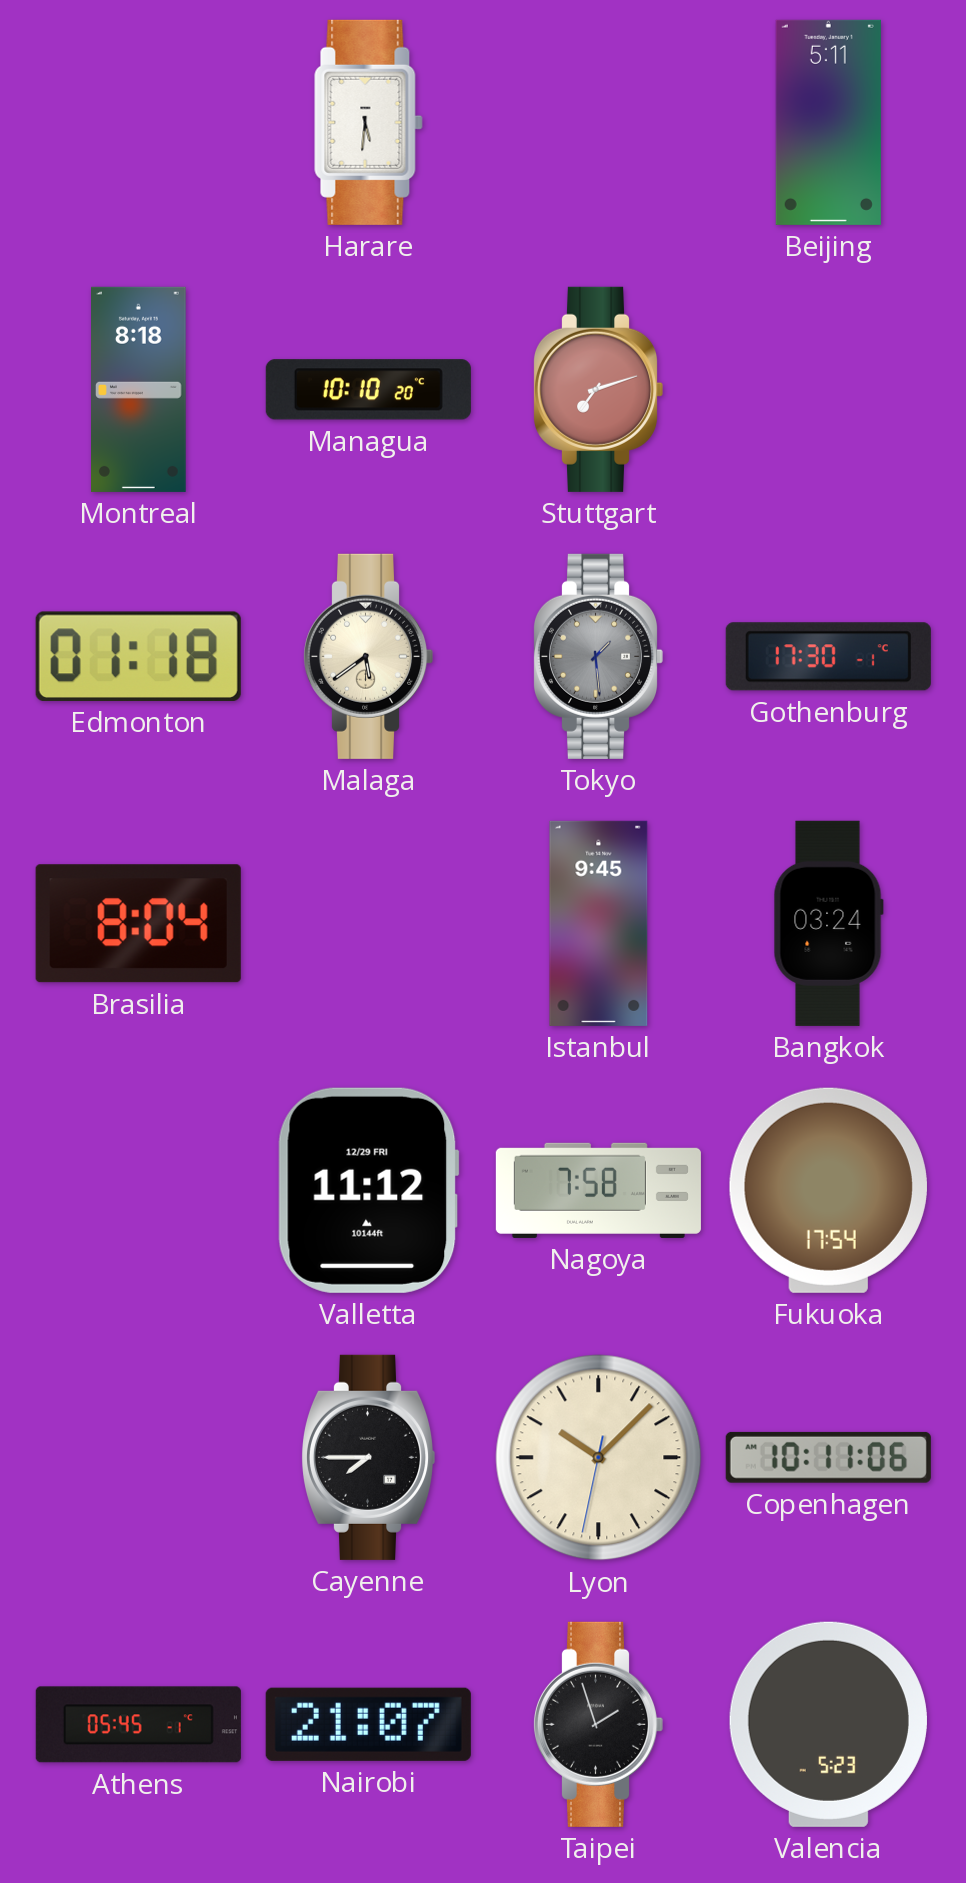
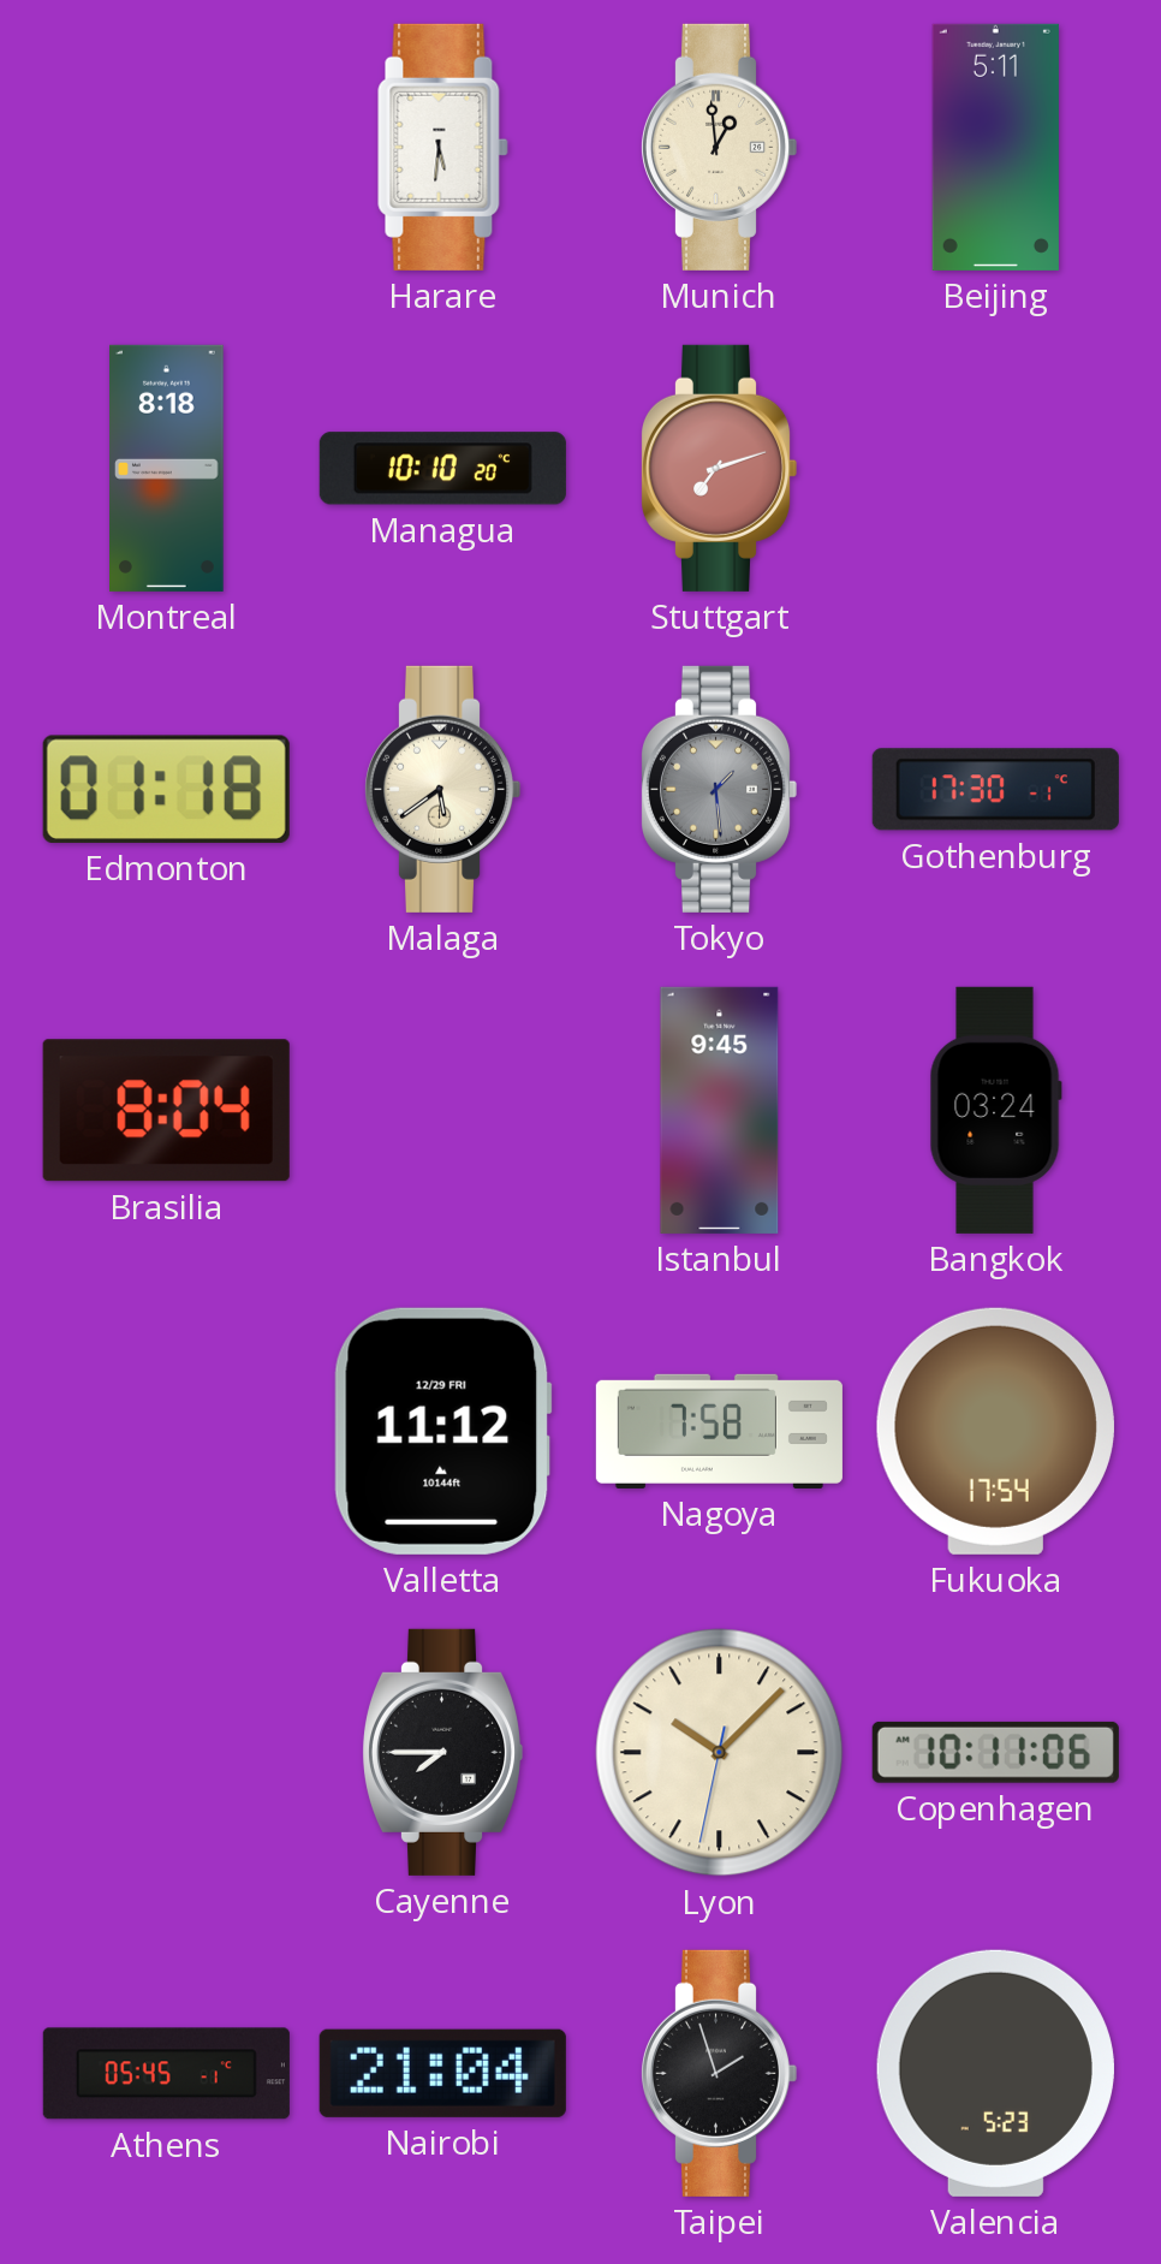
Munich: none -> 12:59
Nairobi: 21:07 -> 21:04
